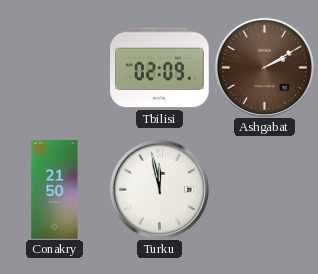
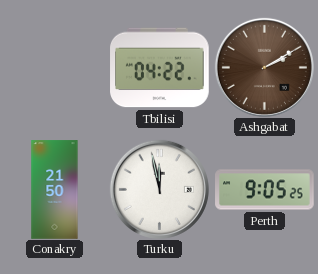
Tbilisi: 02:09 -> 04:22
Perth: none -> 9:05
